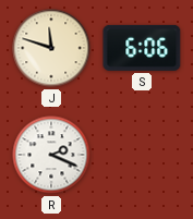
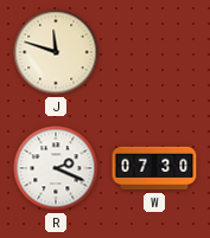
S: 6:06 -> none
W: none -> 07:30
